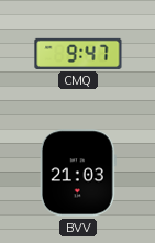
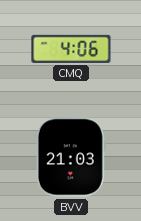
CMQ: 9:47 -> 4:06
